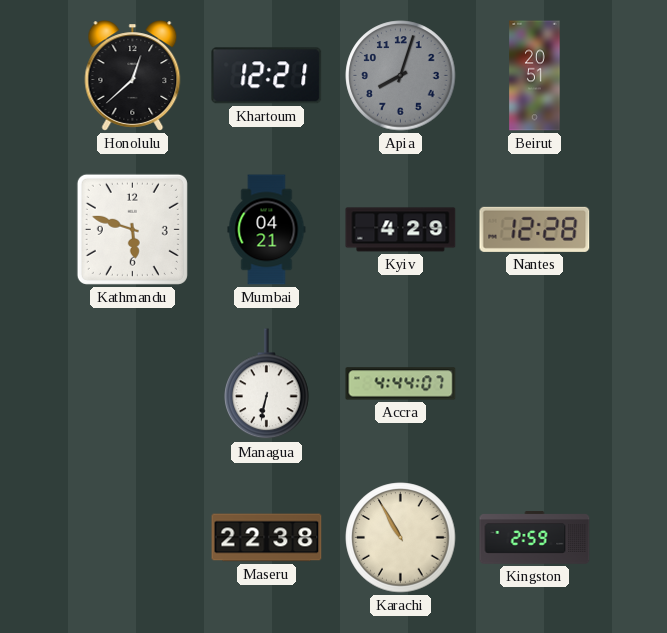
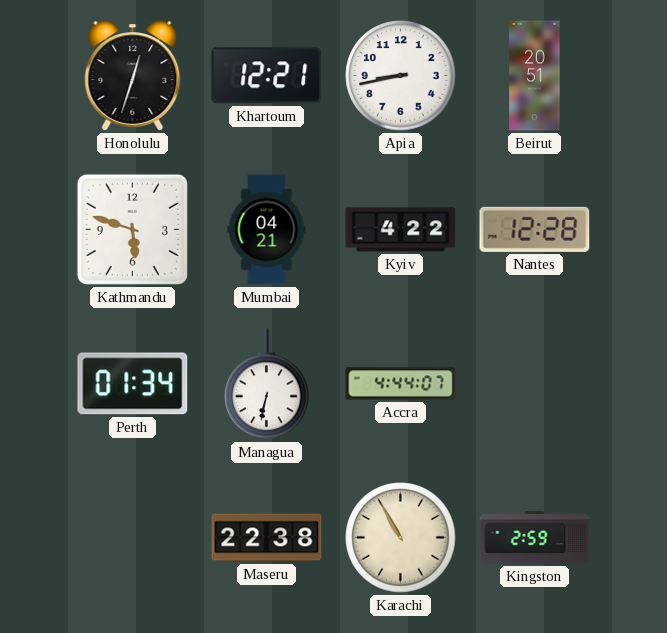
Honolulu: 12:38 -> 12:33
Apia: 8:03 -> 8:43
Apia dial: grey -> white
Kyiv: 4:29 -> 4:22
Perth: none -> 01:34
